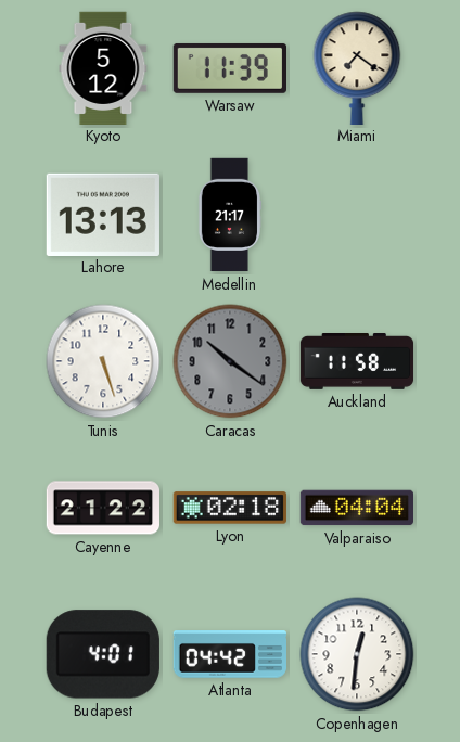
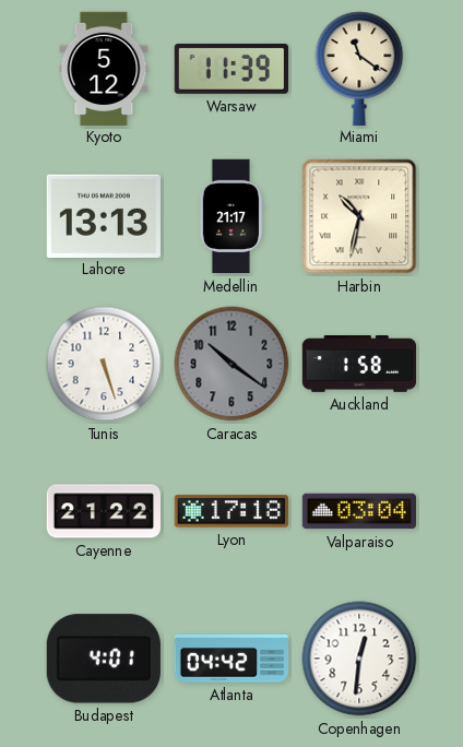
Miami: 7:21 -> 11:21
Harbin: none -> 10:32
Auckland: 11:58 -> 1:58
Lyon: 02:18 -> 17:18
Valparaiso: 04:04 -> 03:04
